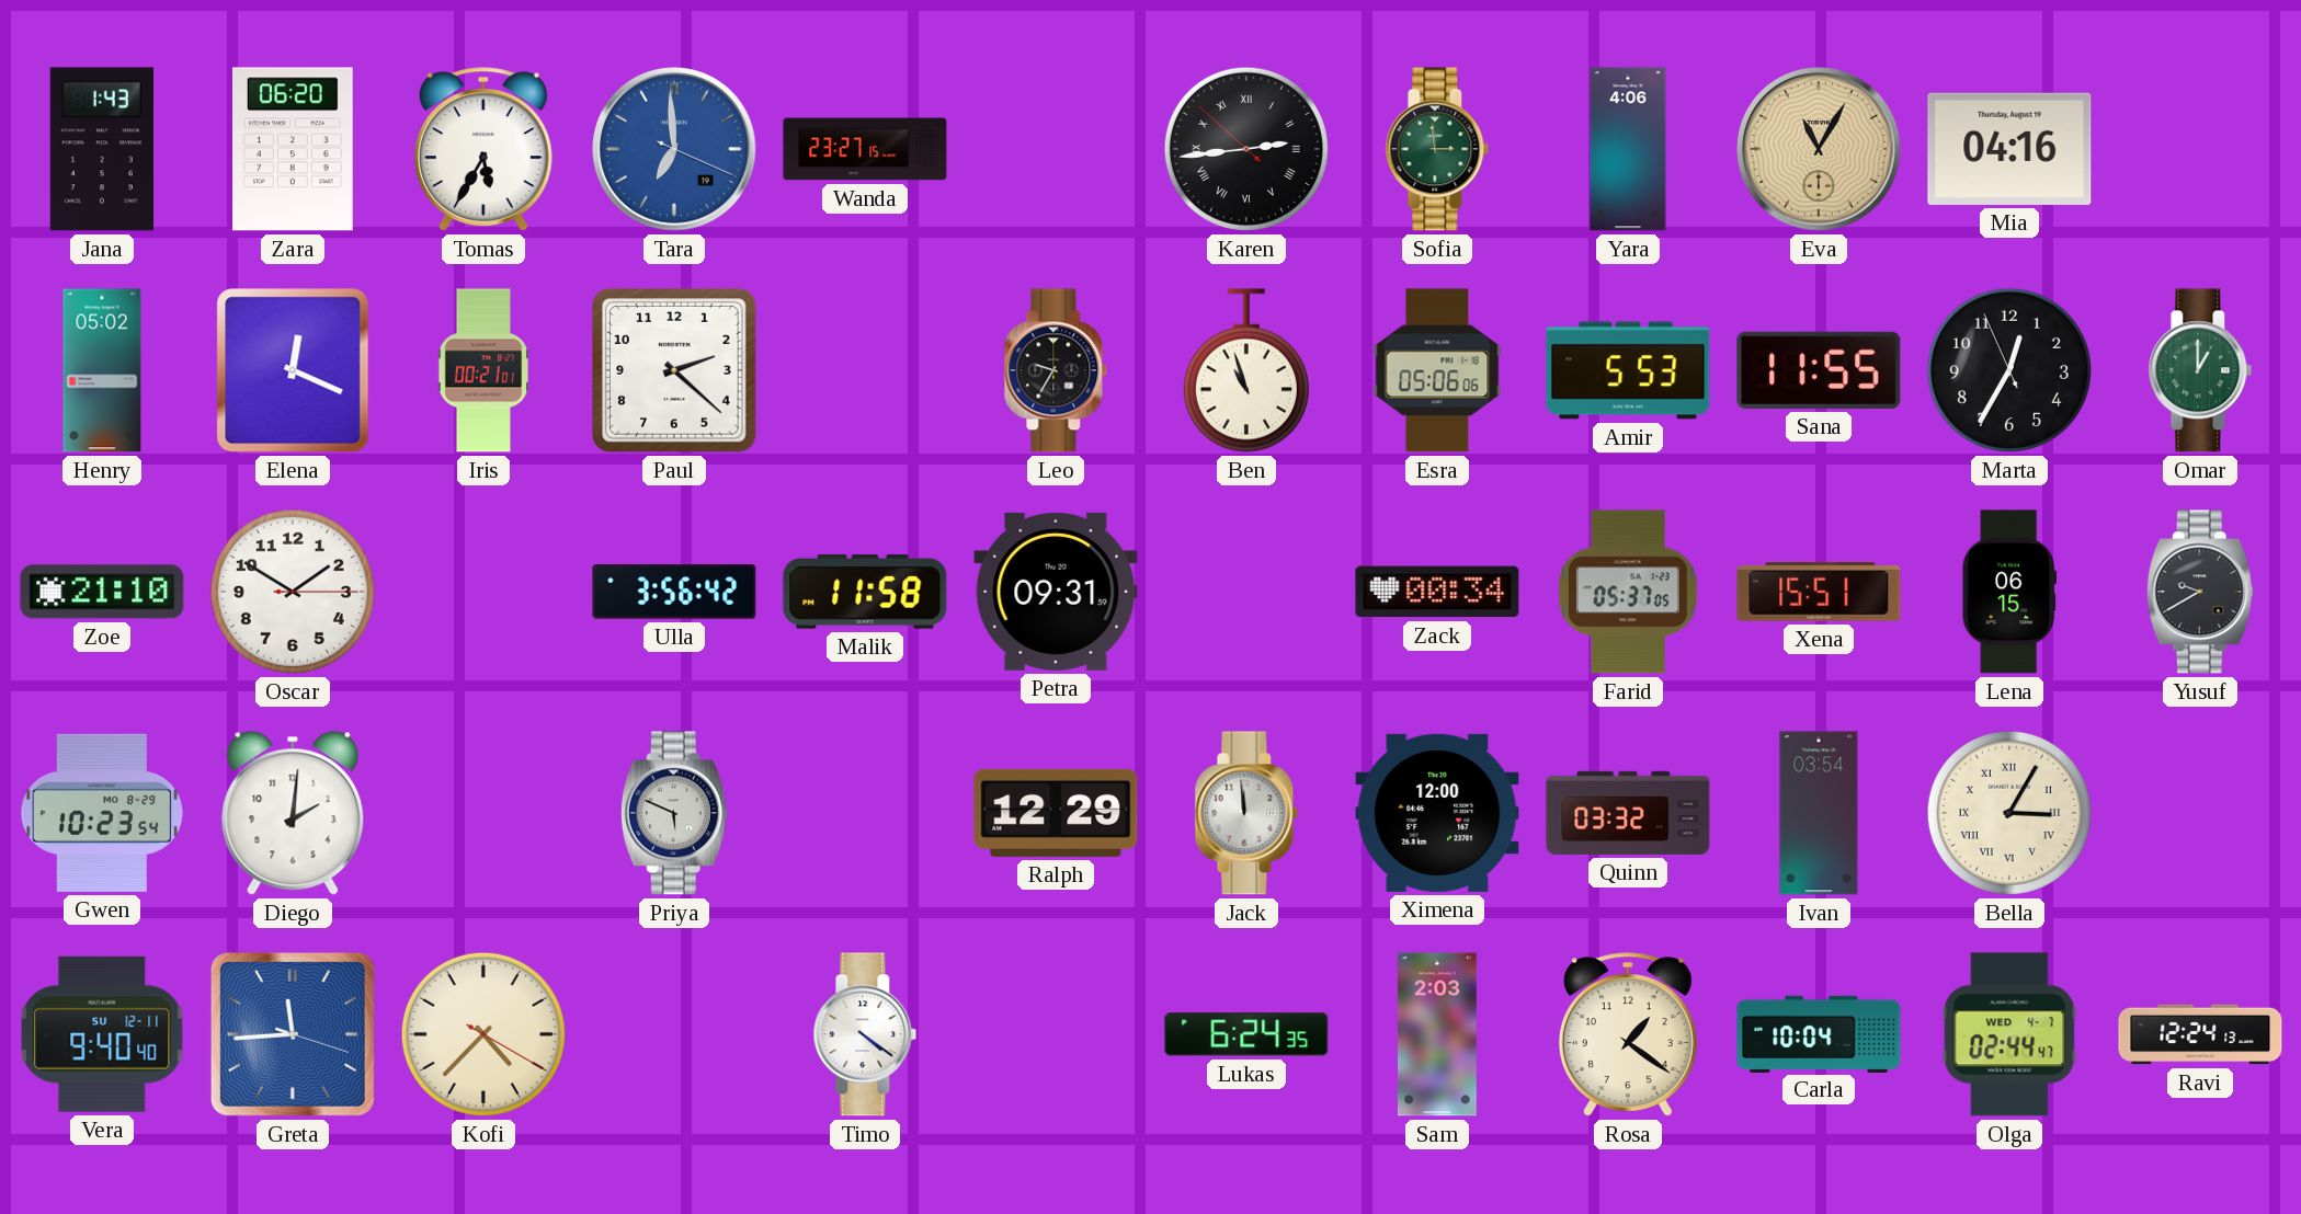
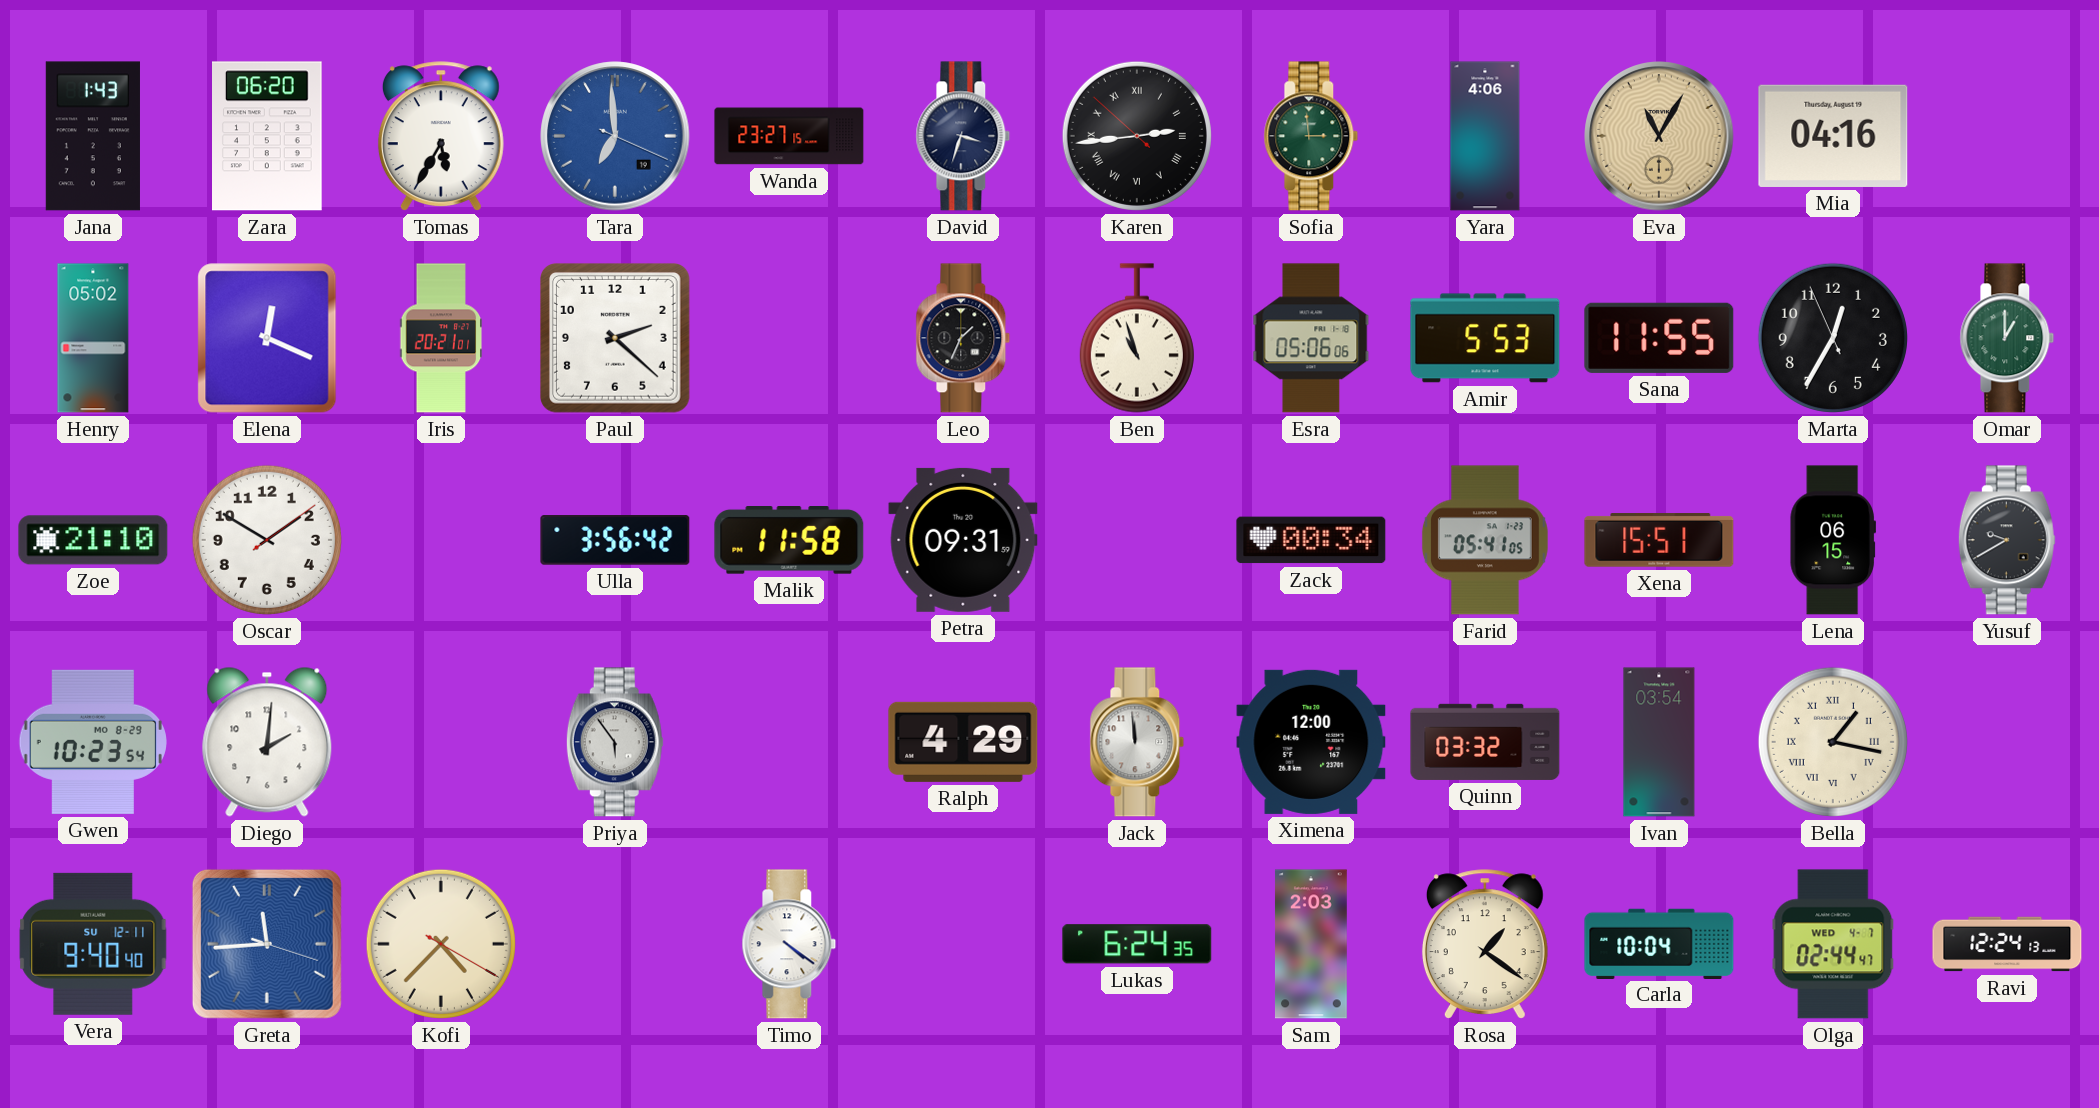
David: none -> 3:33
Iris: 00:21 -> 20:21
Leo: 9:35 -> 1:34
Oscar: 1:50:15 -> 1:50:09
Farid: 05:37 -> 05:41
Priya: 5:49 -> 5:54
Ralph: 12:29 -> 4:29
Bella: 3:05 -> 1:17
